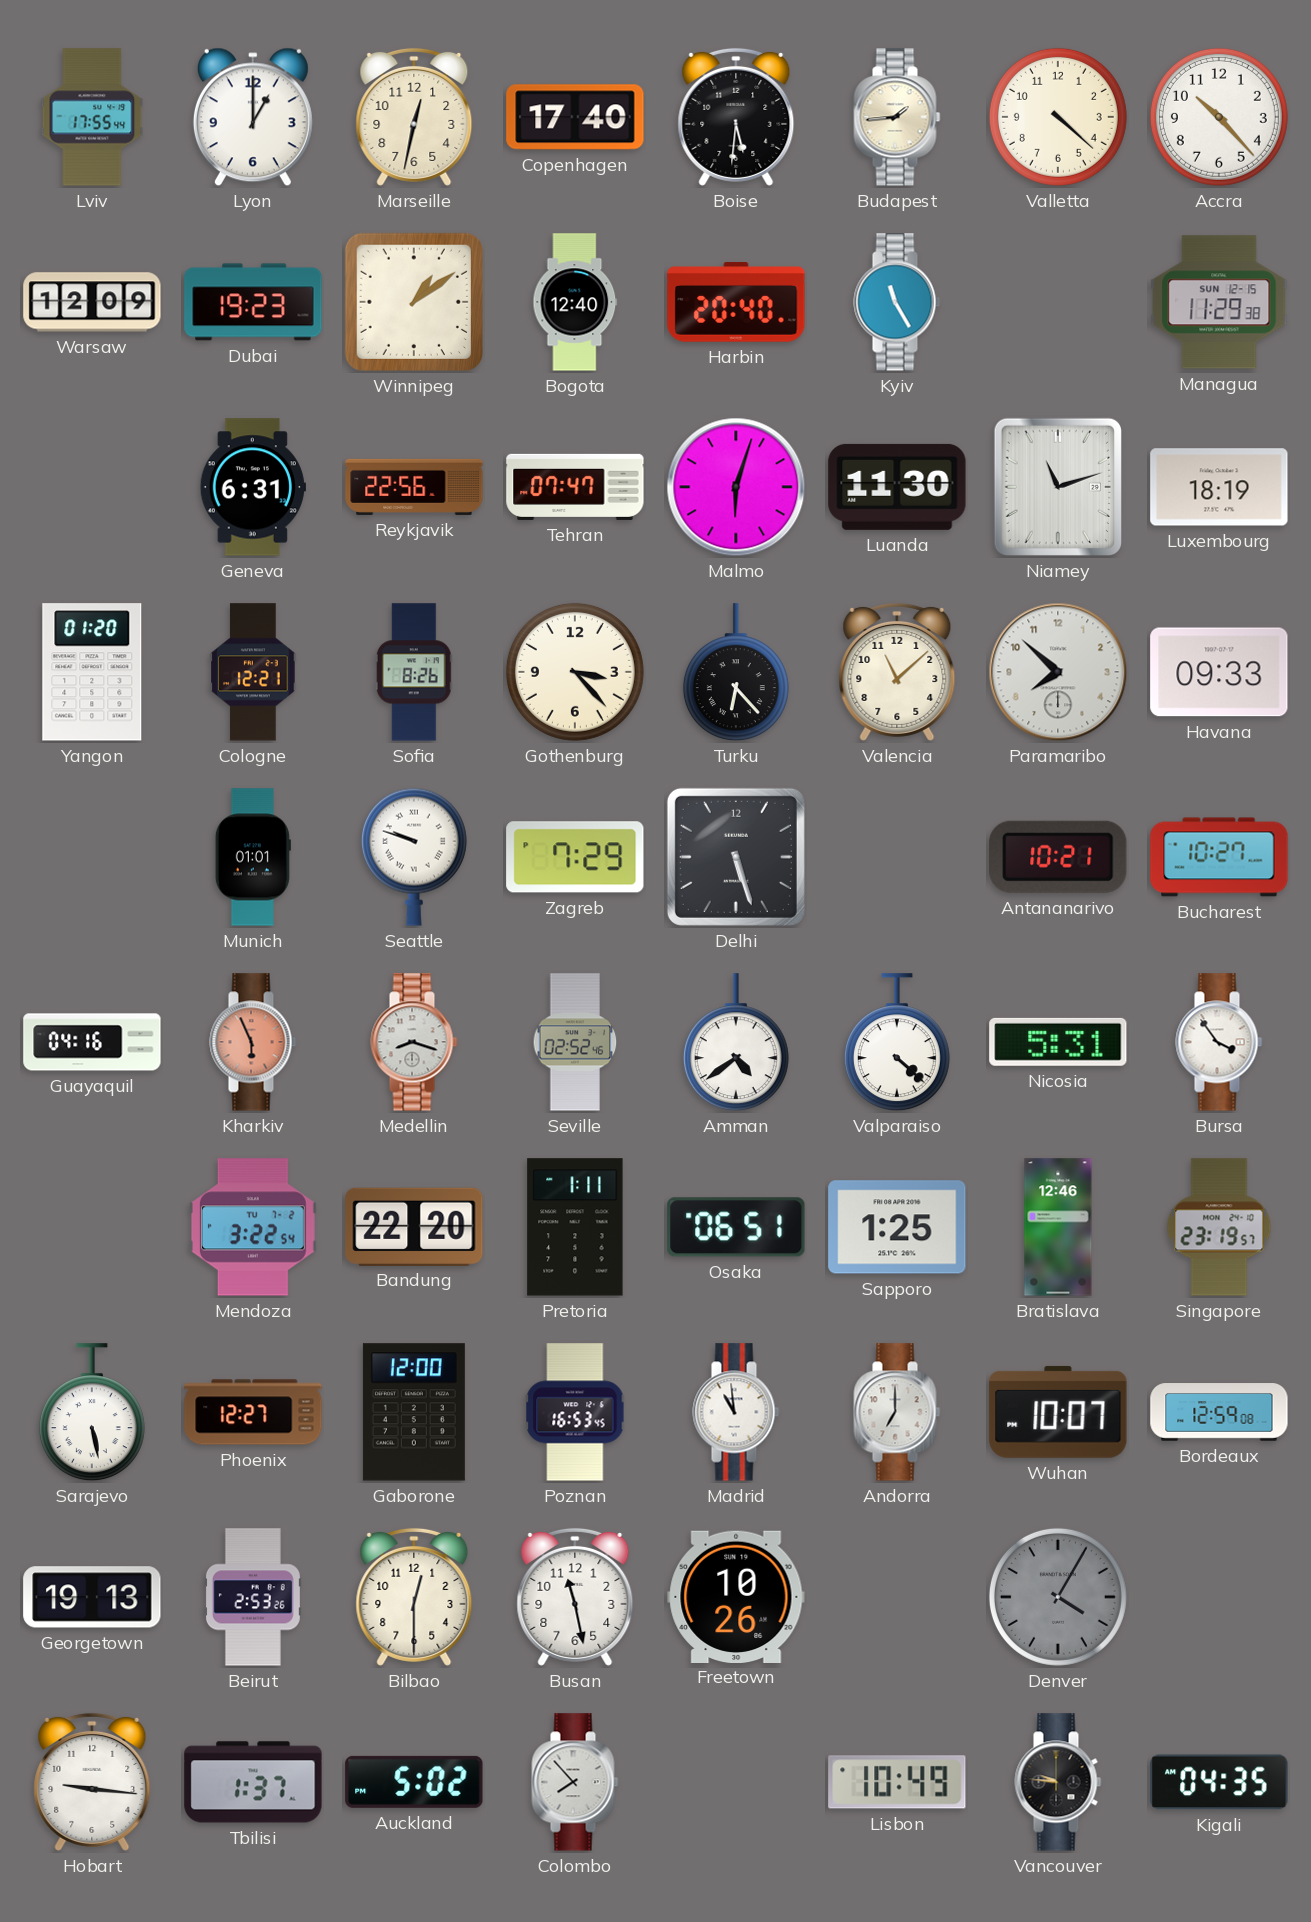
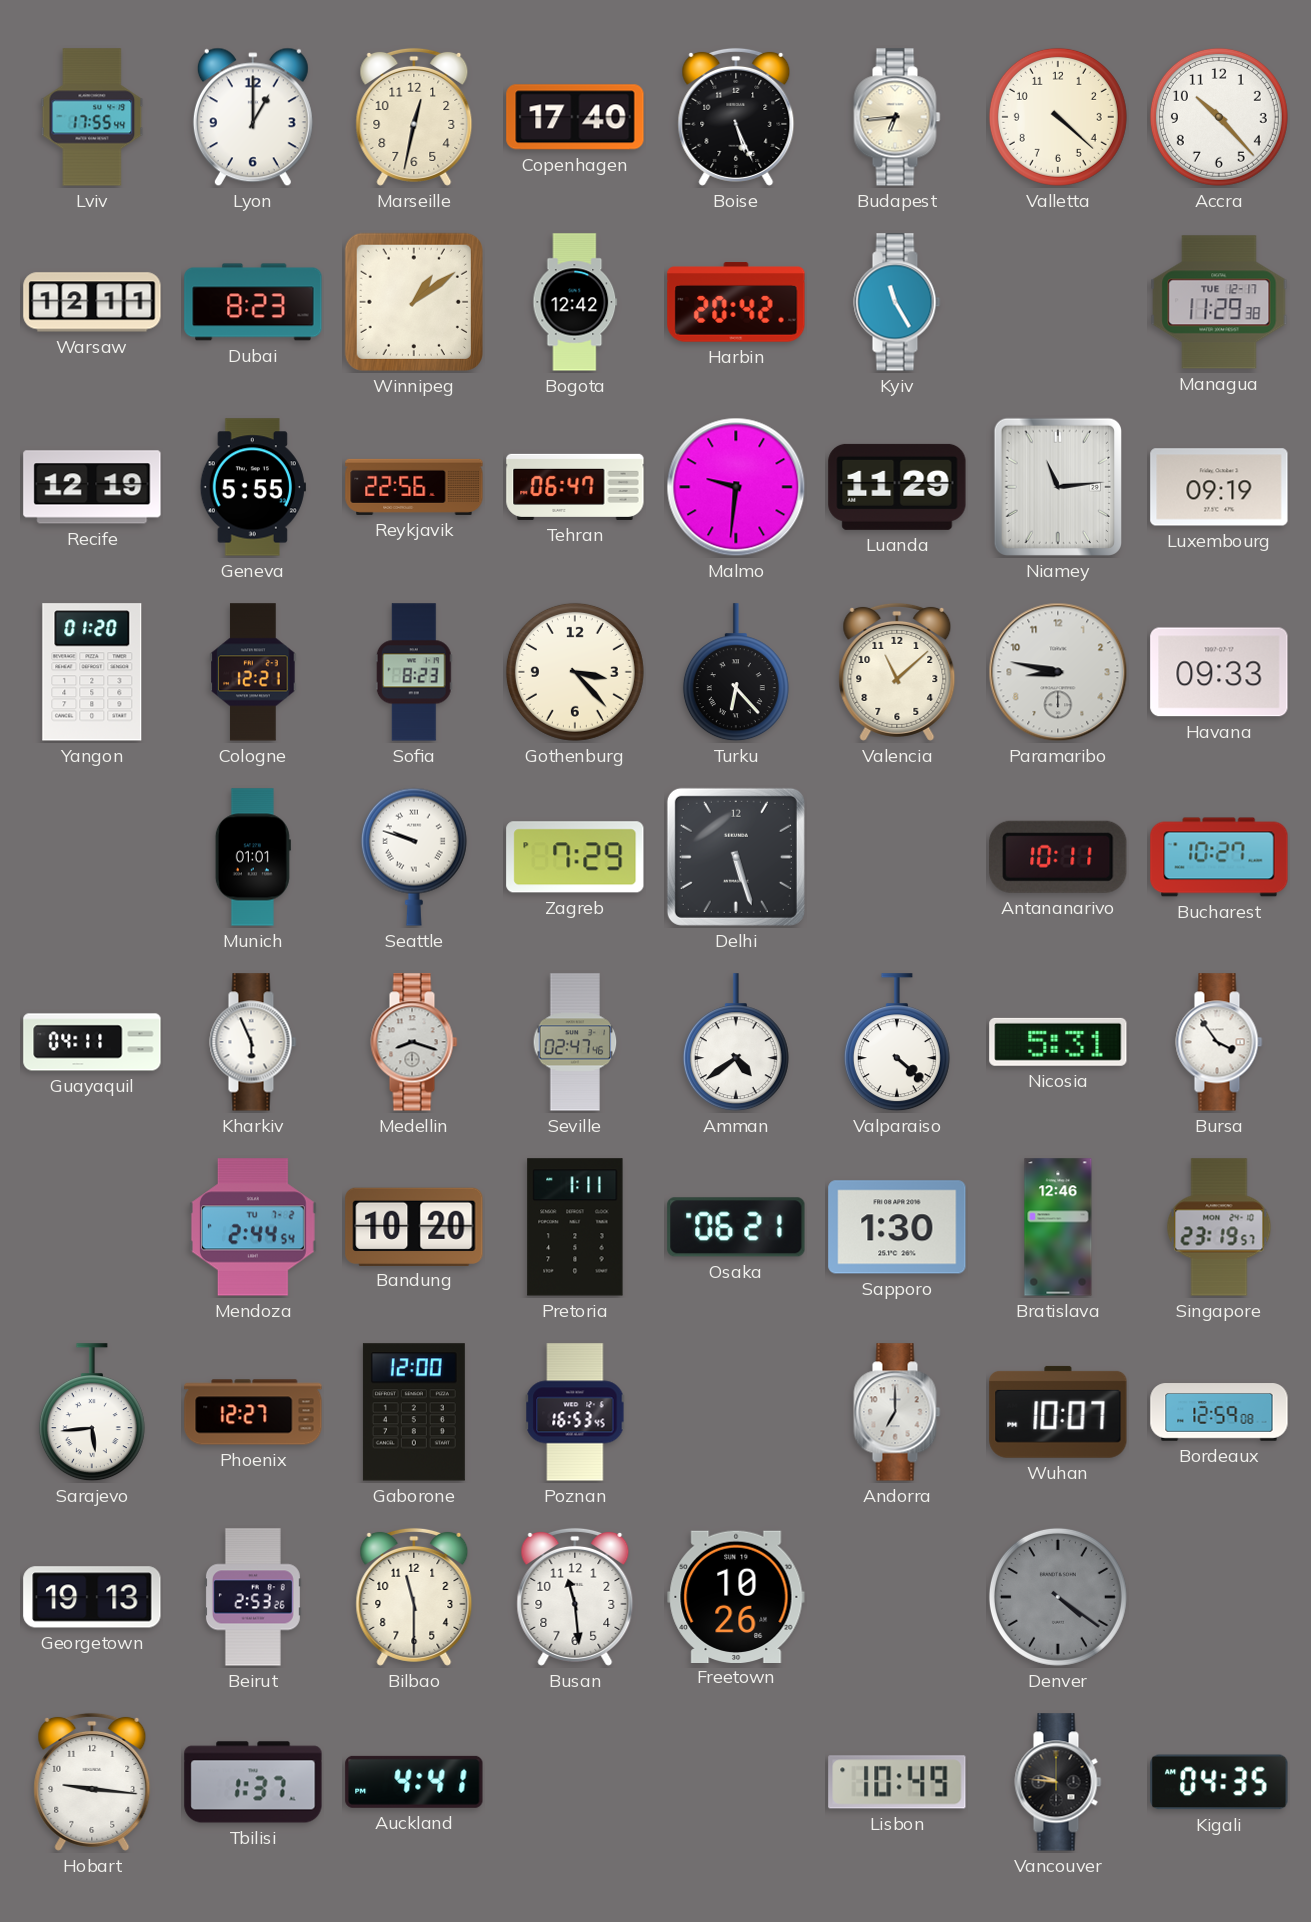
Boise: 5:31 -> 5:26
Budapest: 1:44 -> 6:44
Warsaw: 12:09 -> 12:11
Dubai: 19:23 -> 8:23
Bogota: 12:40 -> 12:42
Harbin: 20:40 -> 20:42
Managua date: SUN 12-15 -> TUE 12-17
Recife: none -> 12:19
Geneva: 6:31 -> 5:55
Tehran: 07:47 -> 06:47
Malmo: 6:03 -> 9:31
Luanda: 11:30 -> 11:29
Niamey: 11:12 -> 11:14
Luxembourg: 18:19 -> 09:19
Sofia: 8:26 -> 8:23
Paramaribo: 7:52 -> 8:47
Antananarivo: 10:21 -> 10:11
Guayaquil: 04:16 -> 04:11
Kharkiv dial: salmon -> white
Seville: 02:52 -> 02:47
Mendoza: 3:22 -> 2:44
Bandung: 22:20 -> 10:20
Osaka: 06:51 -> 06:21
Sapporo: 1:25 -> 1:30
Sarajevo: 5:28 -> 5:44
Madrid: 10:59 -> none
Bilbao: 12:30 -> 11:30
Busan: 11:28 -> 11:29
Denver: 4:05 -> 4:21
Auckland: 5:02 -> 4:41
Colombo: 7:53 -> none
